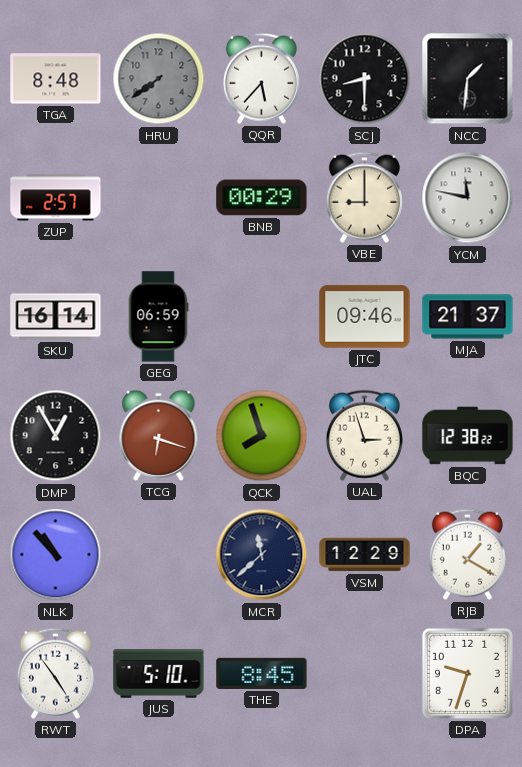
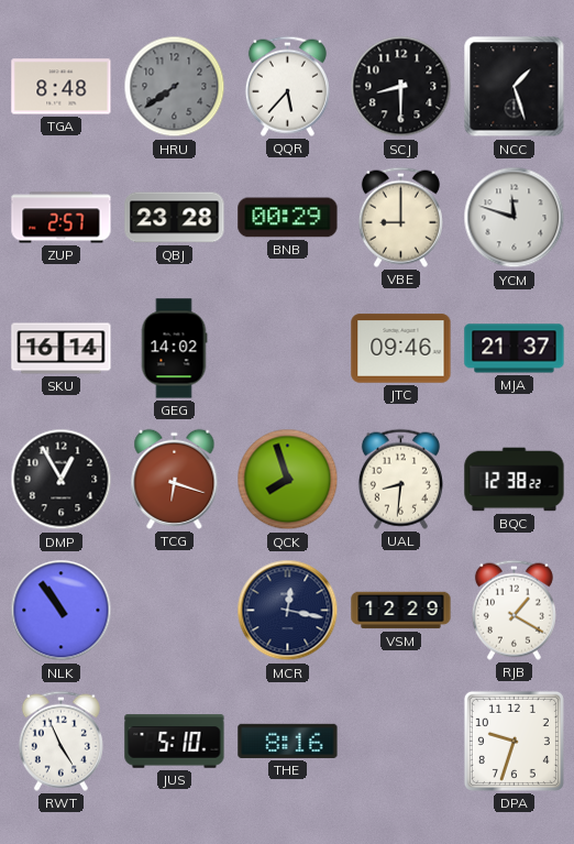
NCC: 1:31 -> 1:27
QBJ: none -> 23:28
YCM: 11:47 -> 11:48
GEG: 06:59 -> 14:02
UAL: 2:57 -> 8:31
NLK: 10:53 -> 10:54
MCR: 11:38 -> 12:17
RWT: 4:54 -> 4:56
THE: 8:45 -> 8:16
